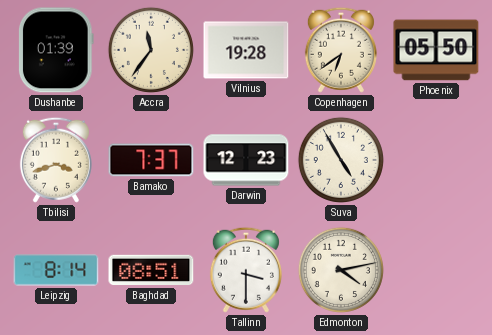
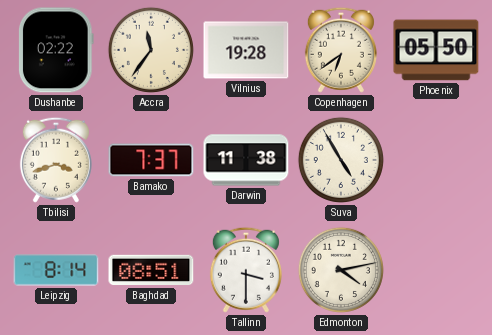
Dushanbe: 01:39 -> 02:22
Darwin: 12:23 -> 11:38
